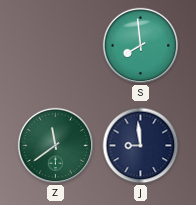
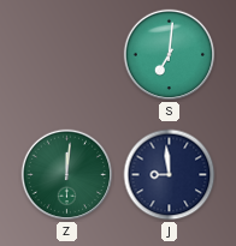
S: 7:59 -> 7:01
Z: 11:39 -> 12:01
